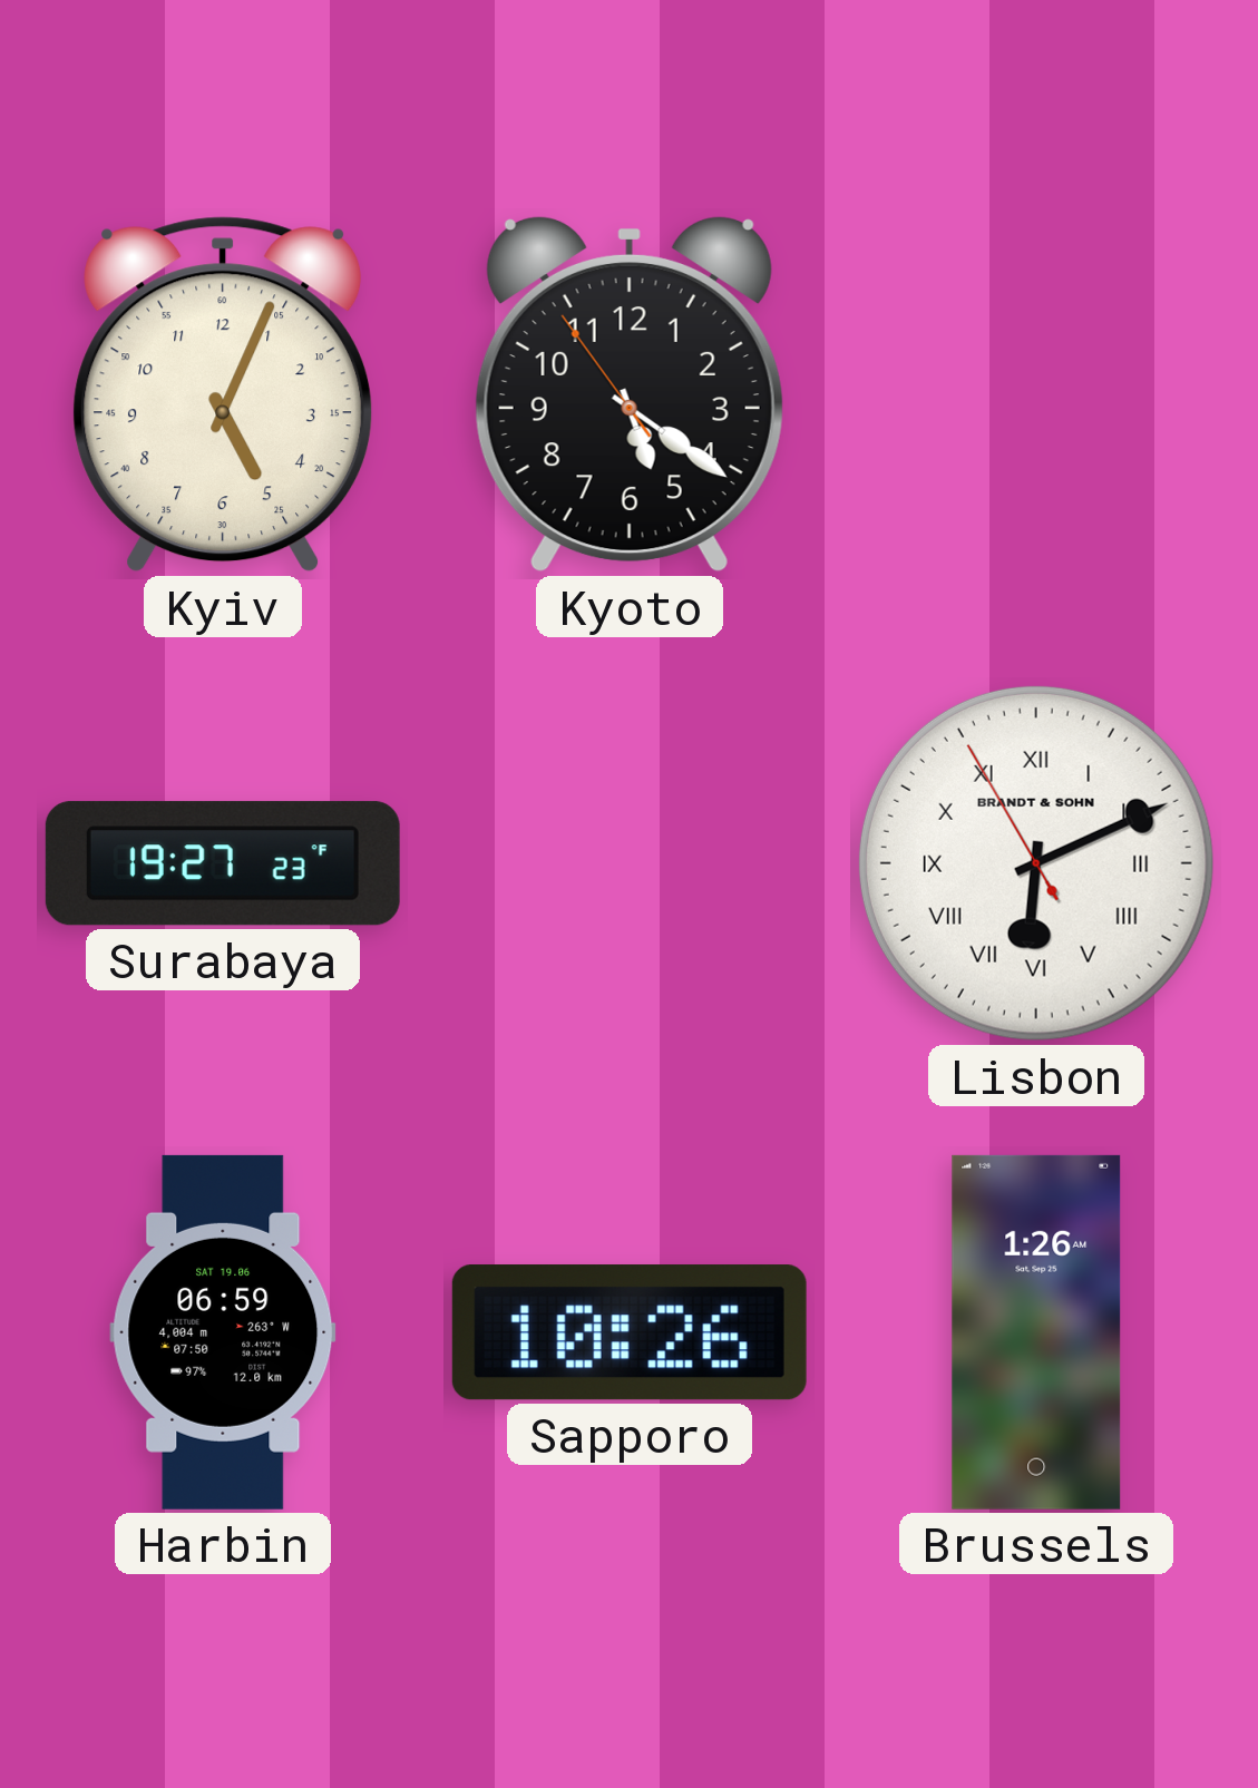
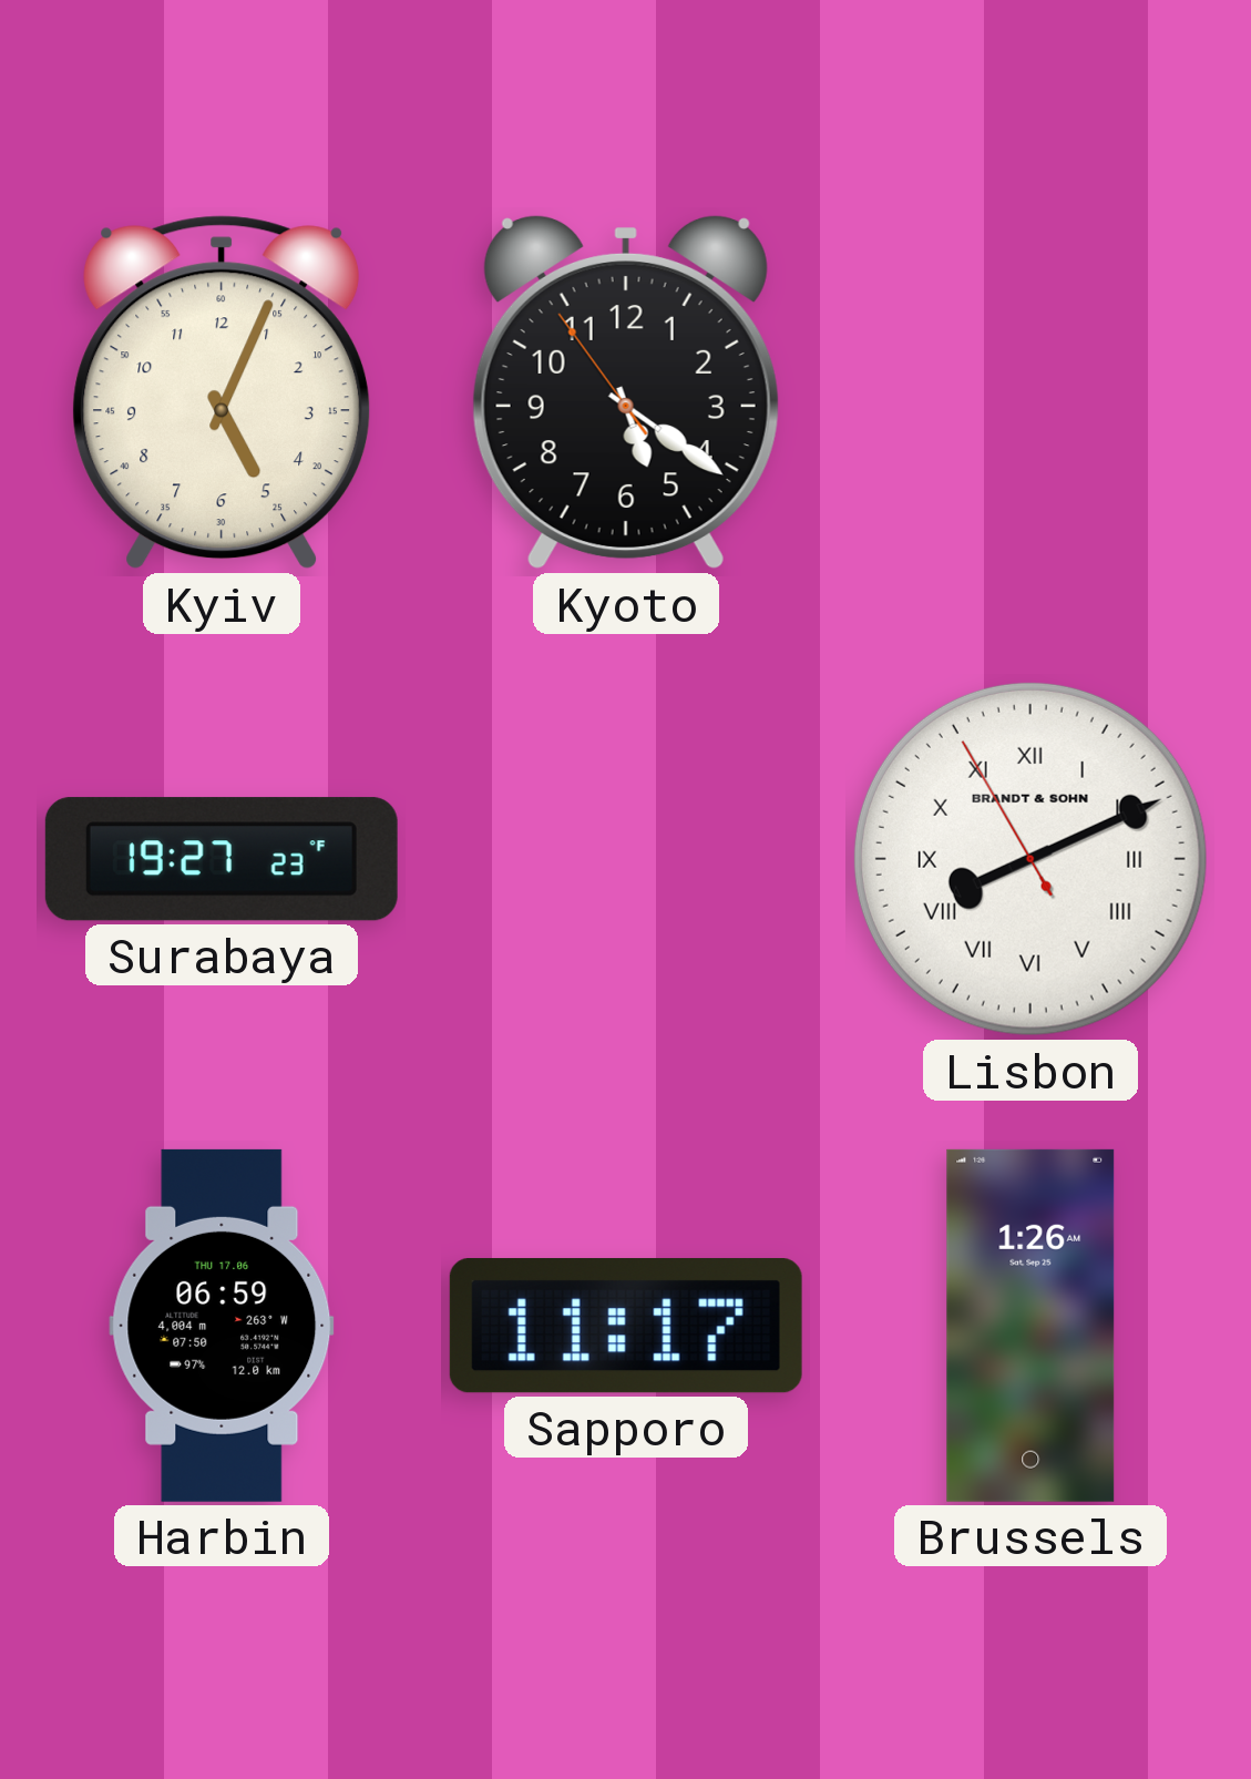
Lisbon: 6:10 -> 8:10
Harbin date: SAT 19.06 -> THU 17.06
Sapporo: 10:26 -> 11:17
